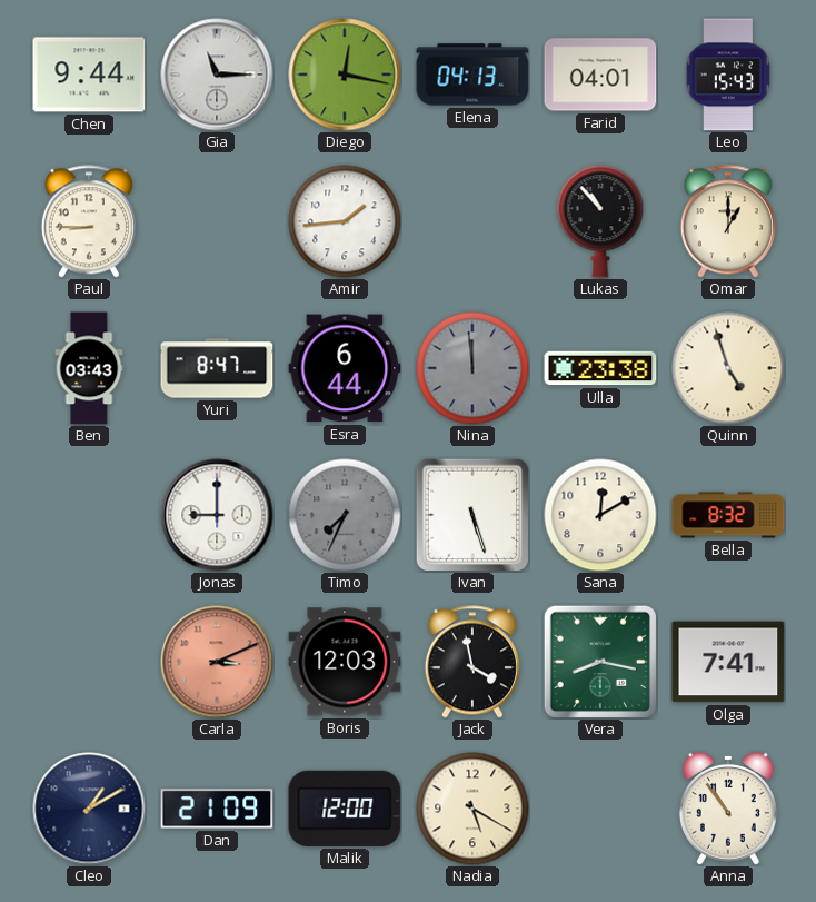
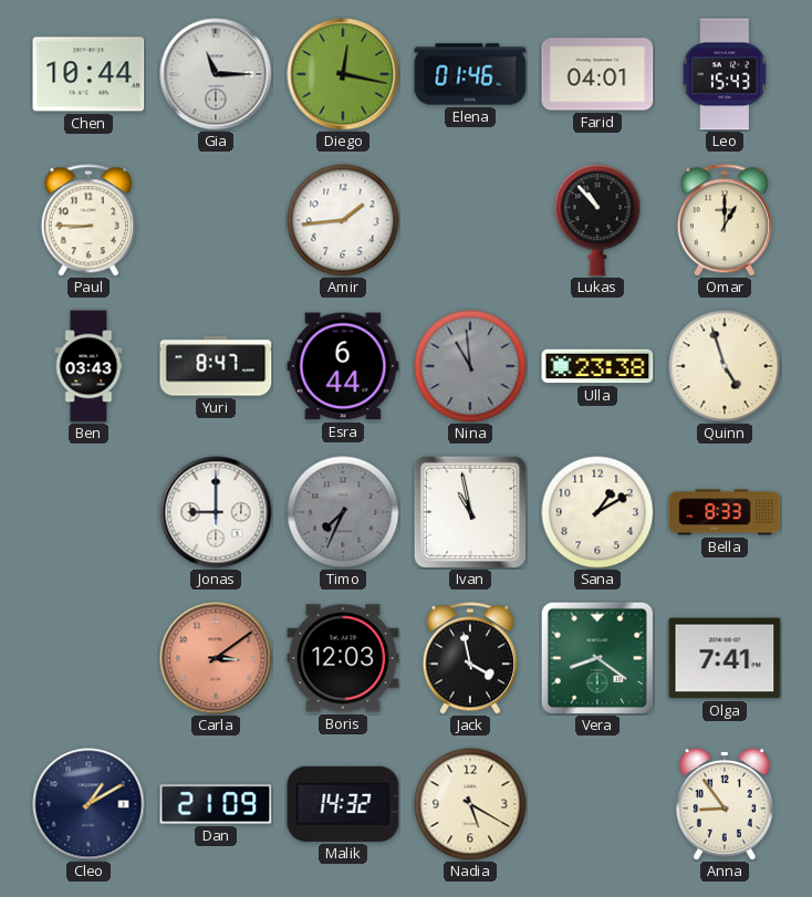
Chen: 9:44 -> 10:44
Elena: 04:13 -> 01:46
Nina: 11:59 -> 10:59
Ivan: 5:27 -> 10:58
Sana: 12:10 -> 1:10
Bella: 8:32 -> 8:33
Carla: 3:11 -> 3:09
Vera: 8:17 -> 8:21
Malik: 12:00 -> 14:32
Anna: 10:54 -> 8:54
